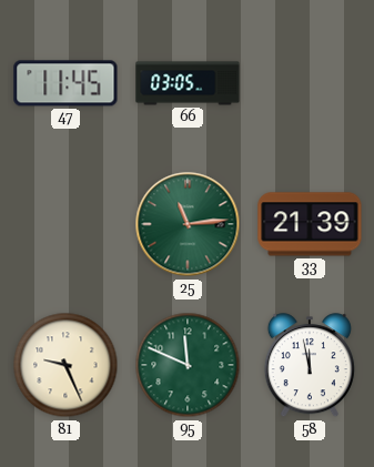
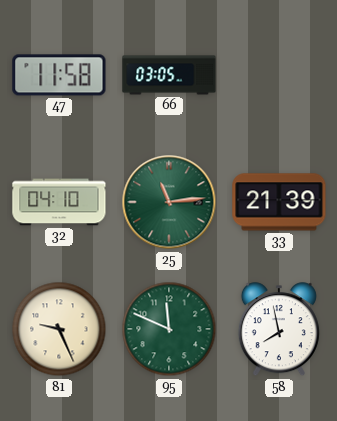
47: 11:45 -> 11:58
32: none -> 04:10
58: 11:58 -> 7:58
